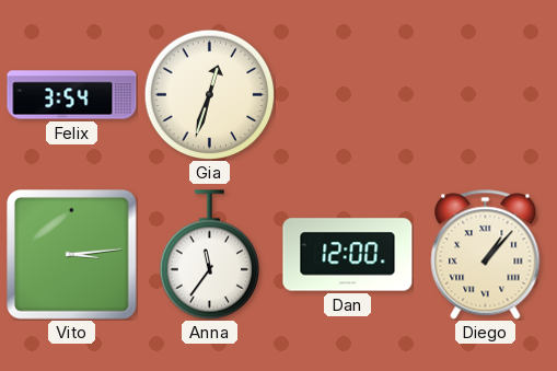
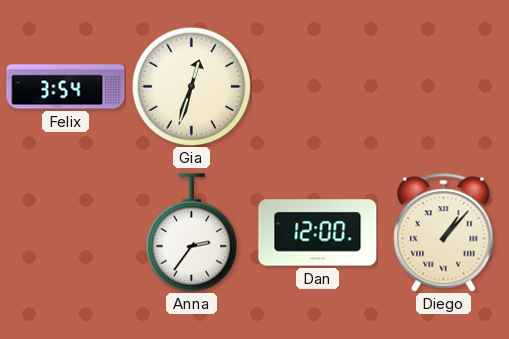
Vito: 3:14 -> none
Anna: 11:36 -> 2:36
